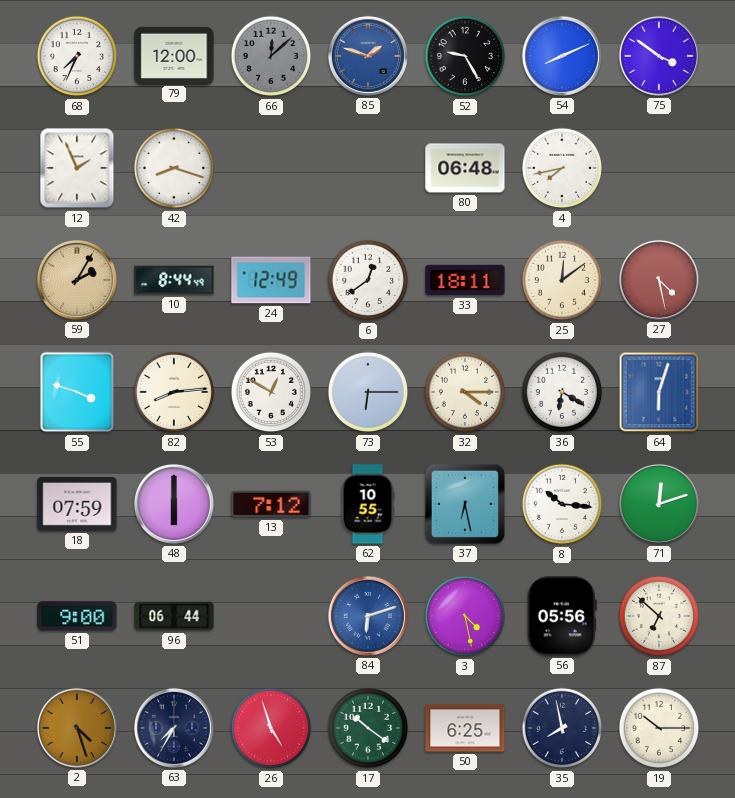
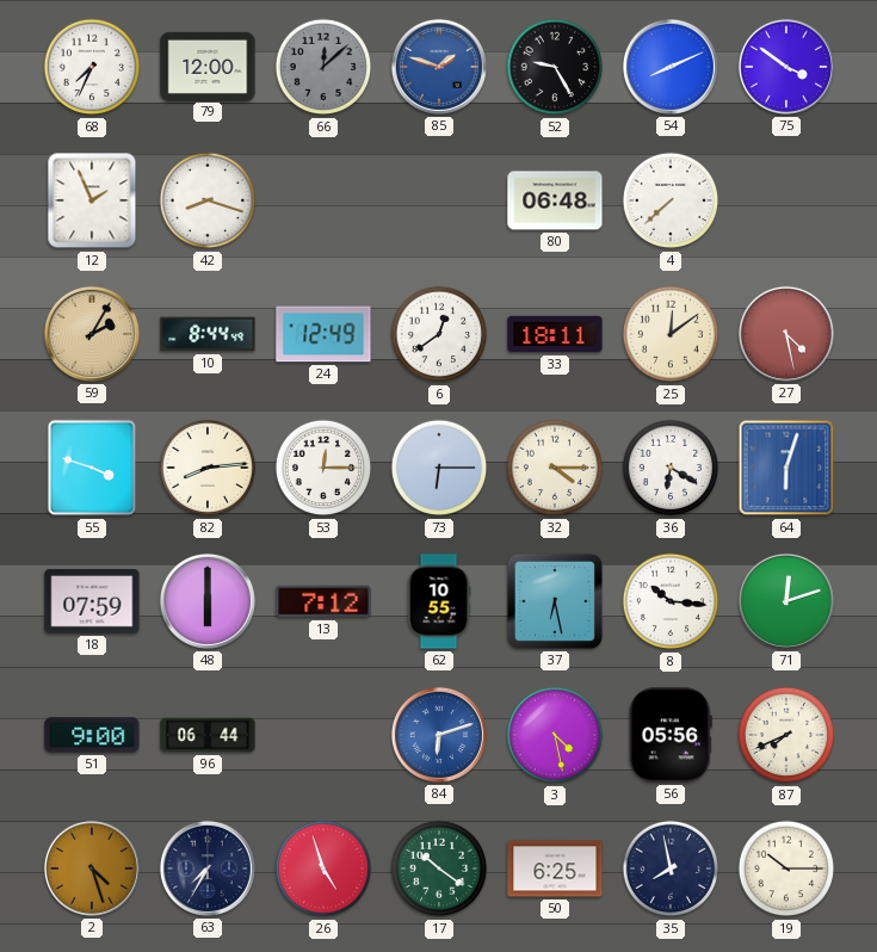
4: 7:43 -> 7:38
53: 12:50 -> 12:15
87: 6:52 -> 7:41
